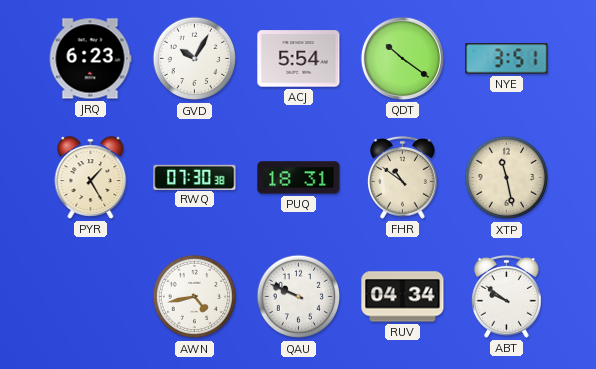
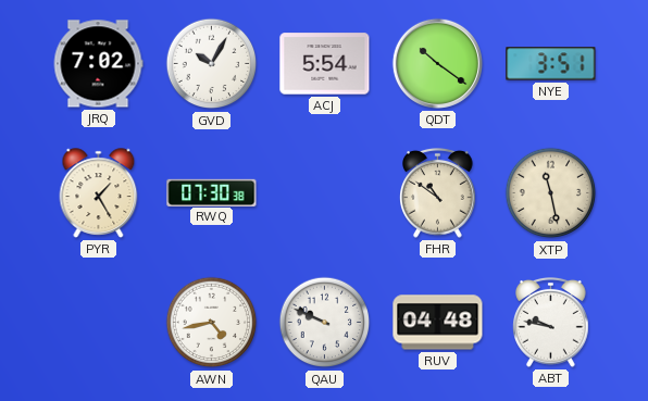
JRQ: 6:23 -> 7:02
PUQ: 18:31 -> none
RUV: 04:34 -> 04:48
ABT: 9:51 -> 9:47
